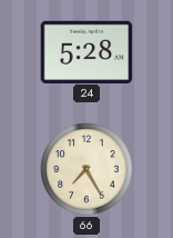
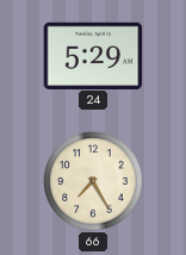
24: 5:28 -> 5:29
